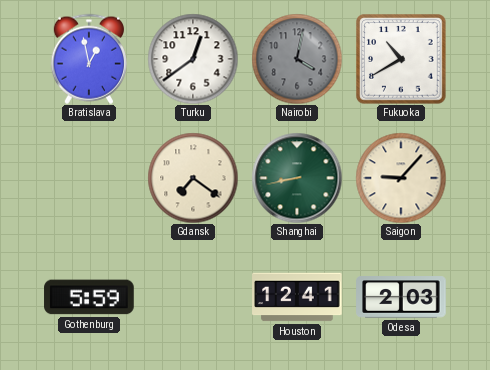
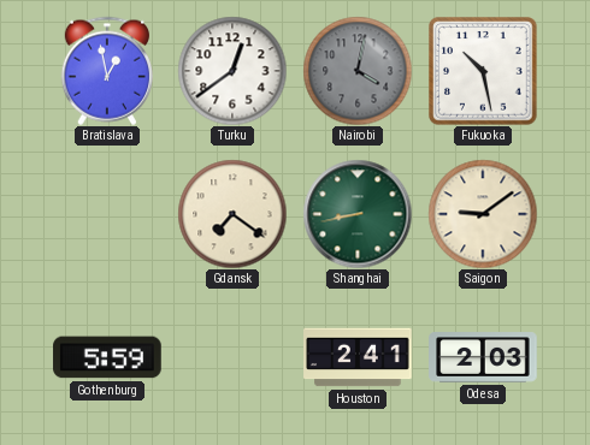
Fukuoka: 10:40 -> 10:28
Saigon: 9:07 -> 9:09
Houston: 12:41 -> 2:41
